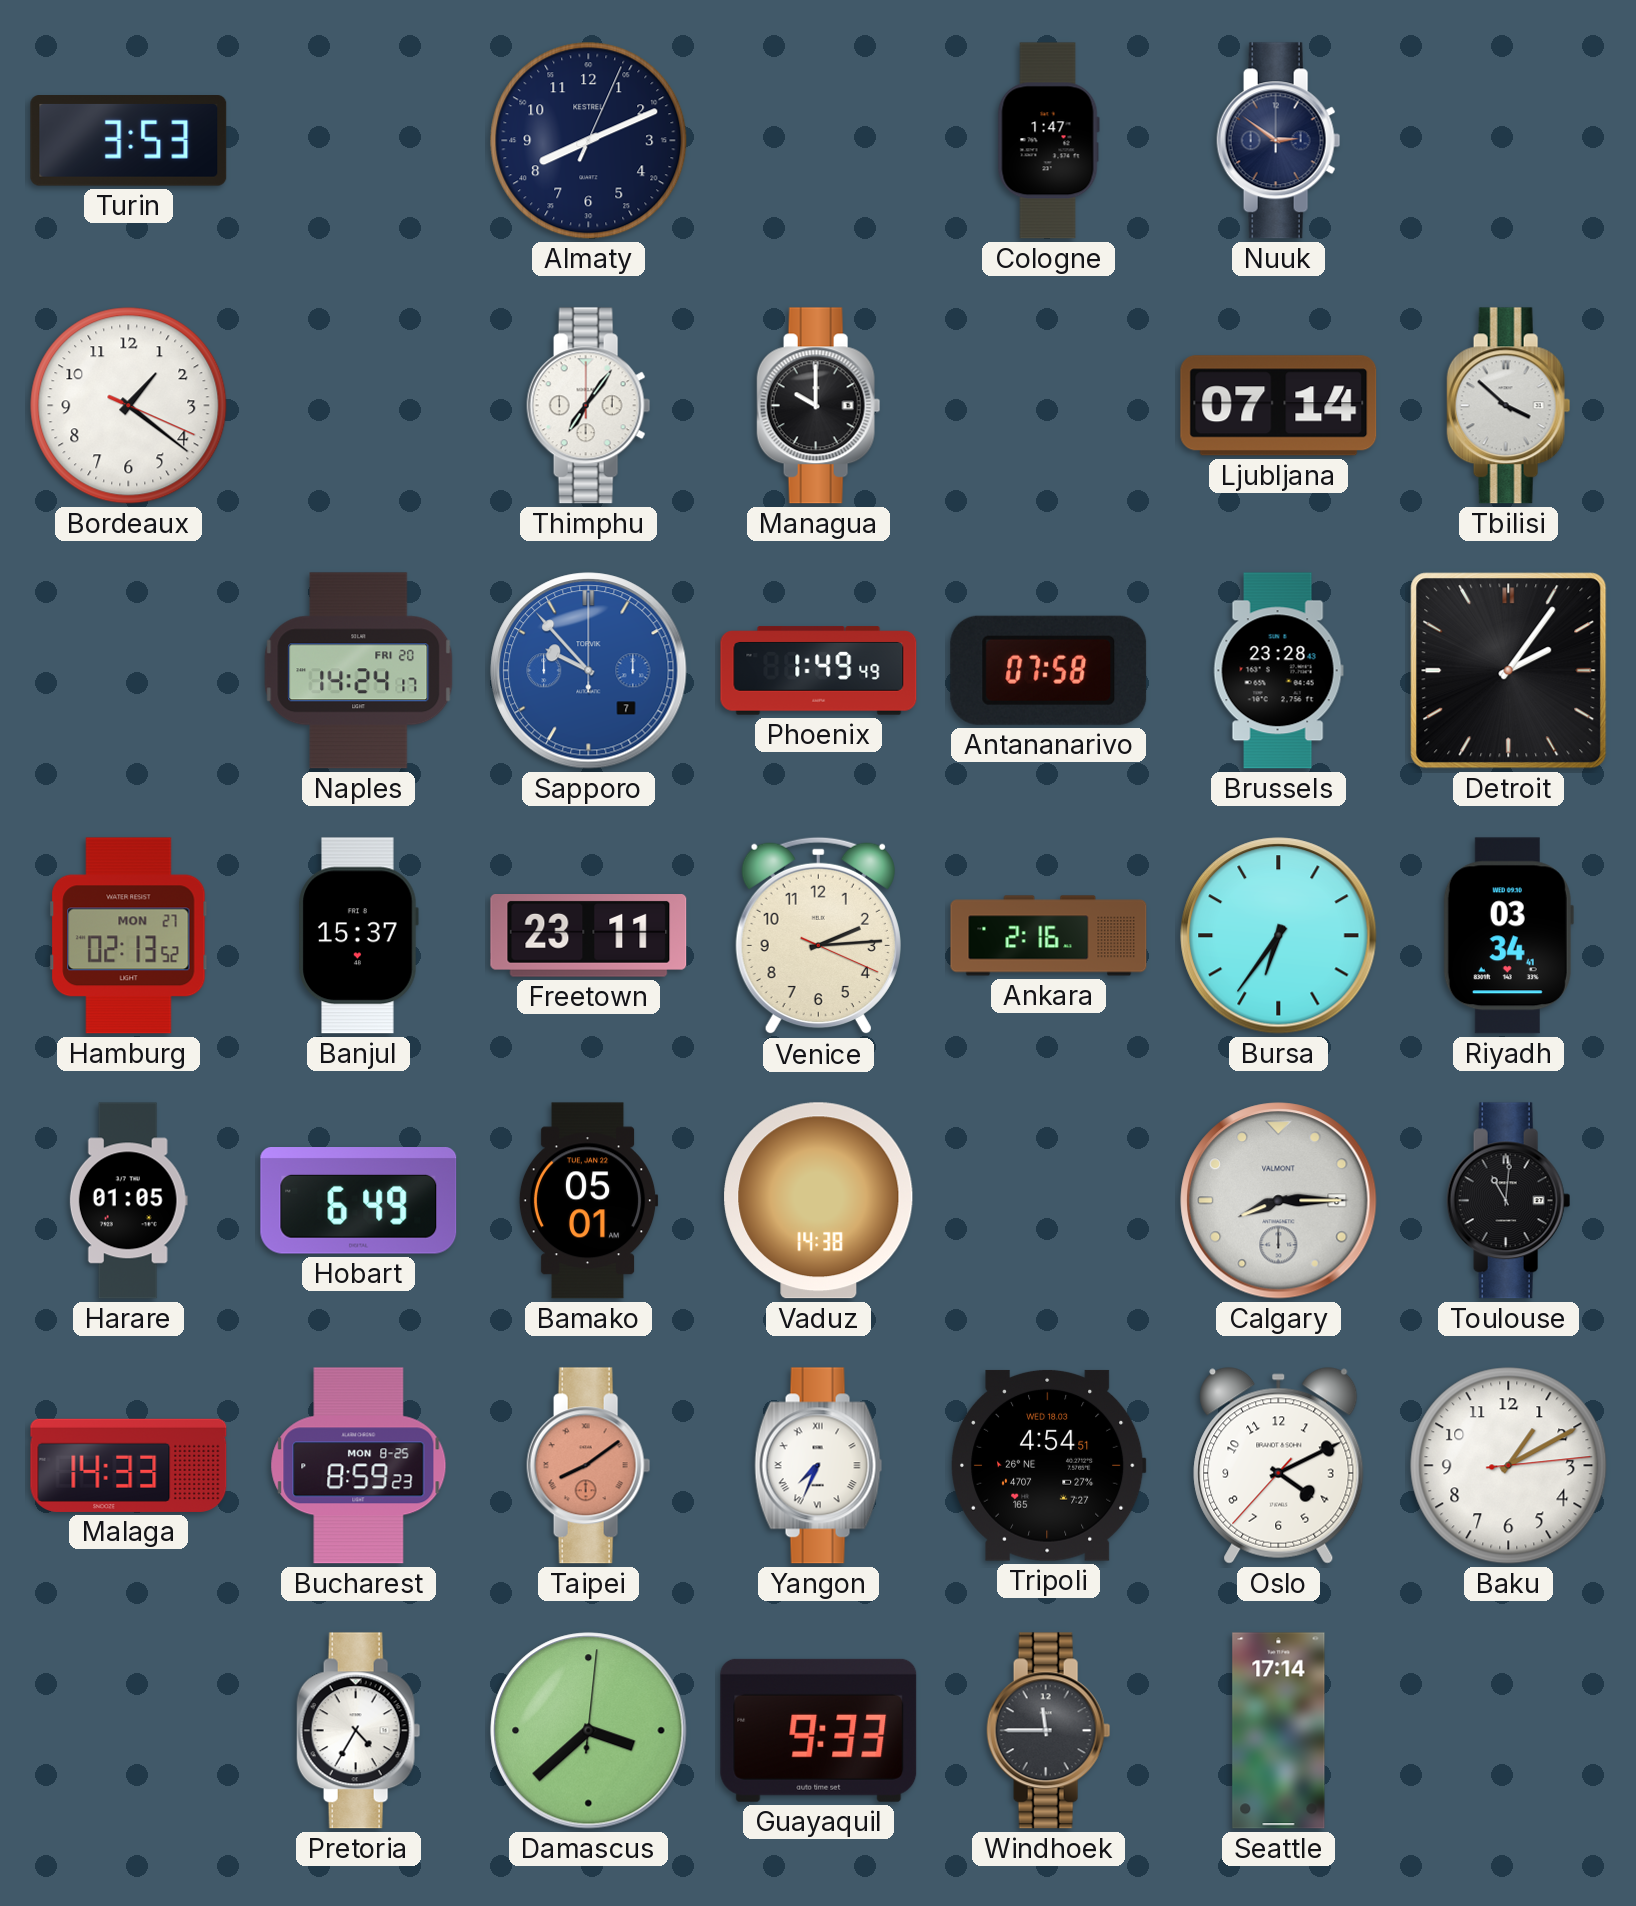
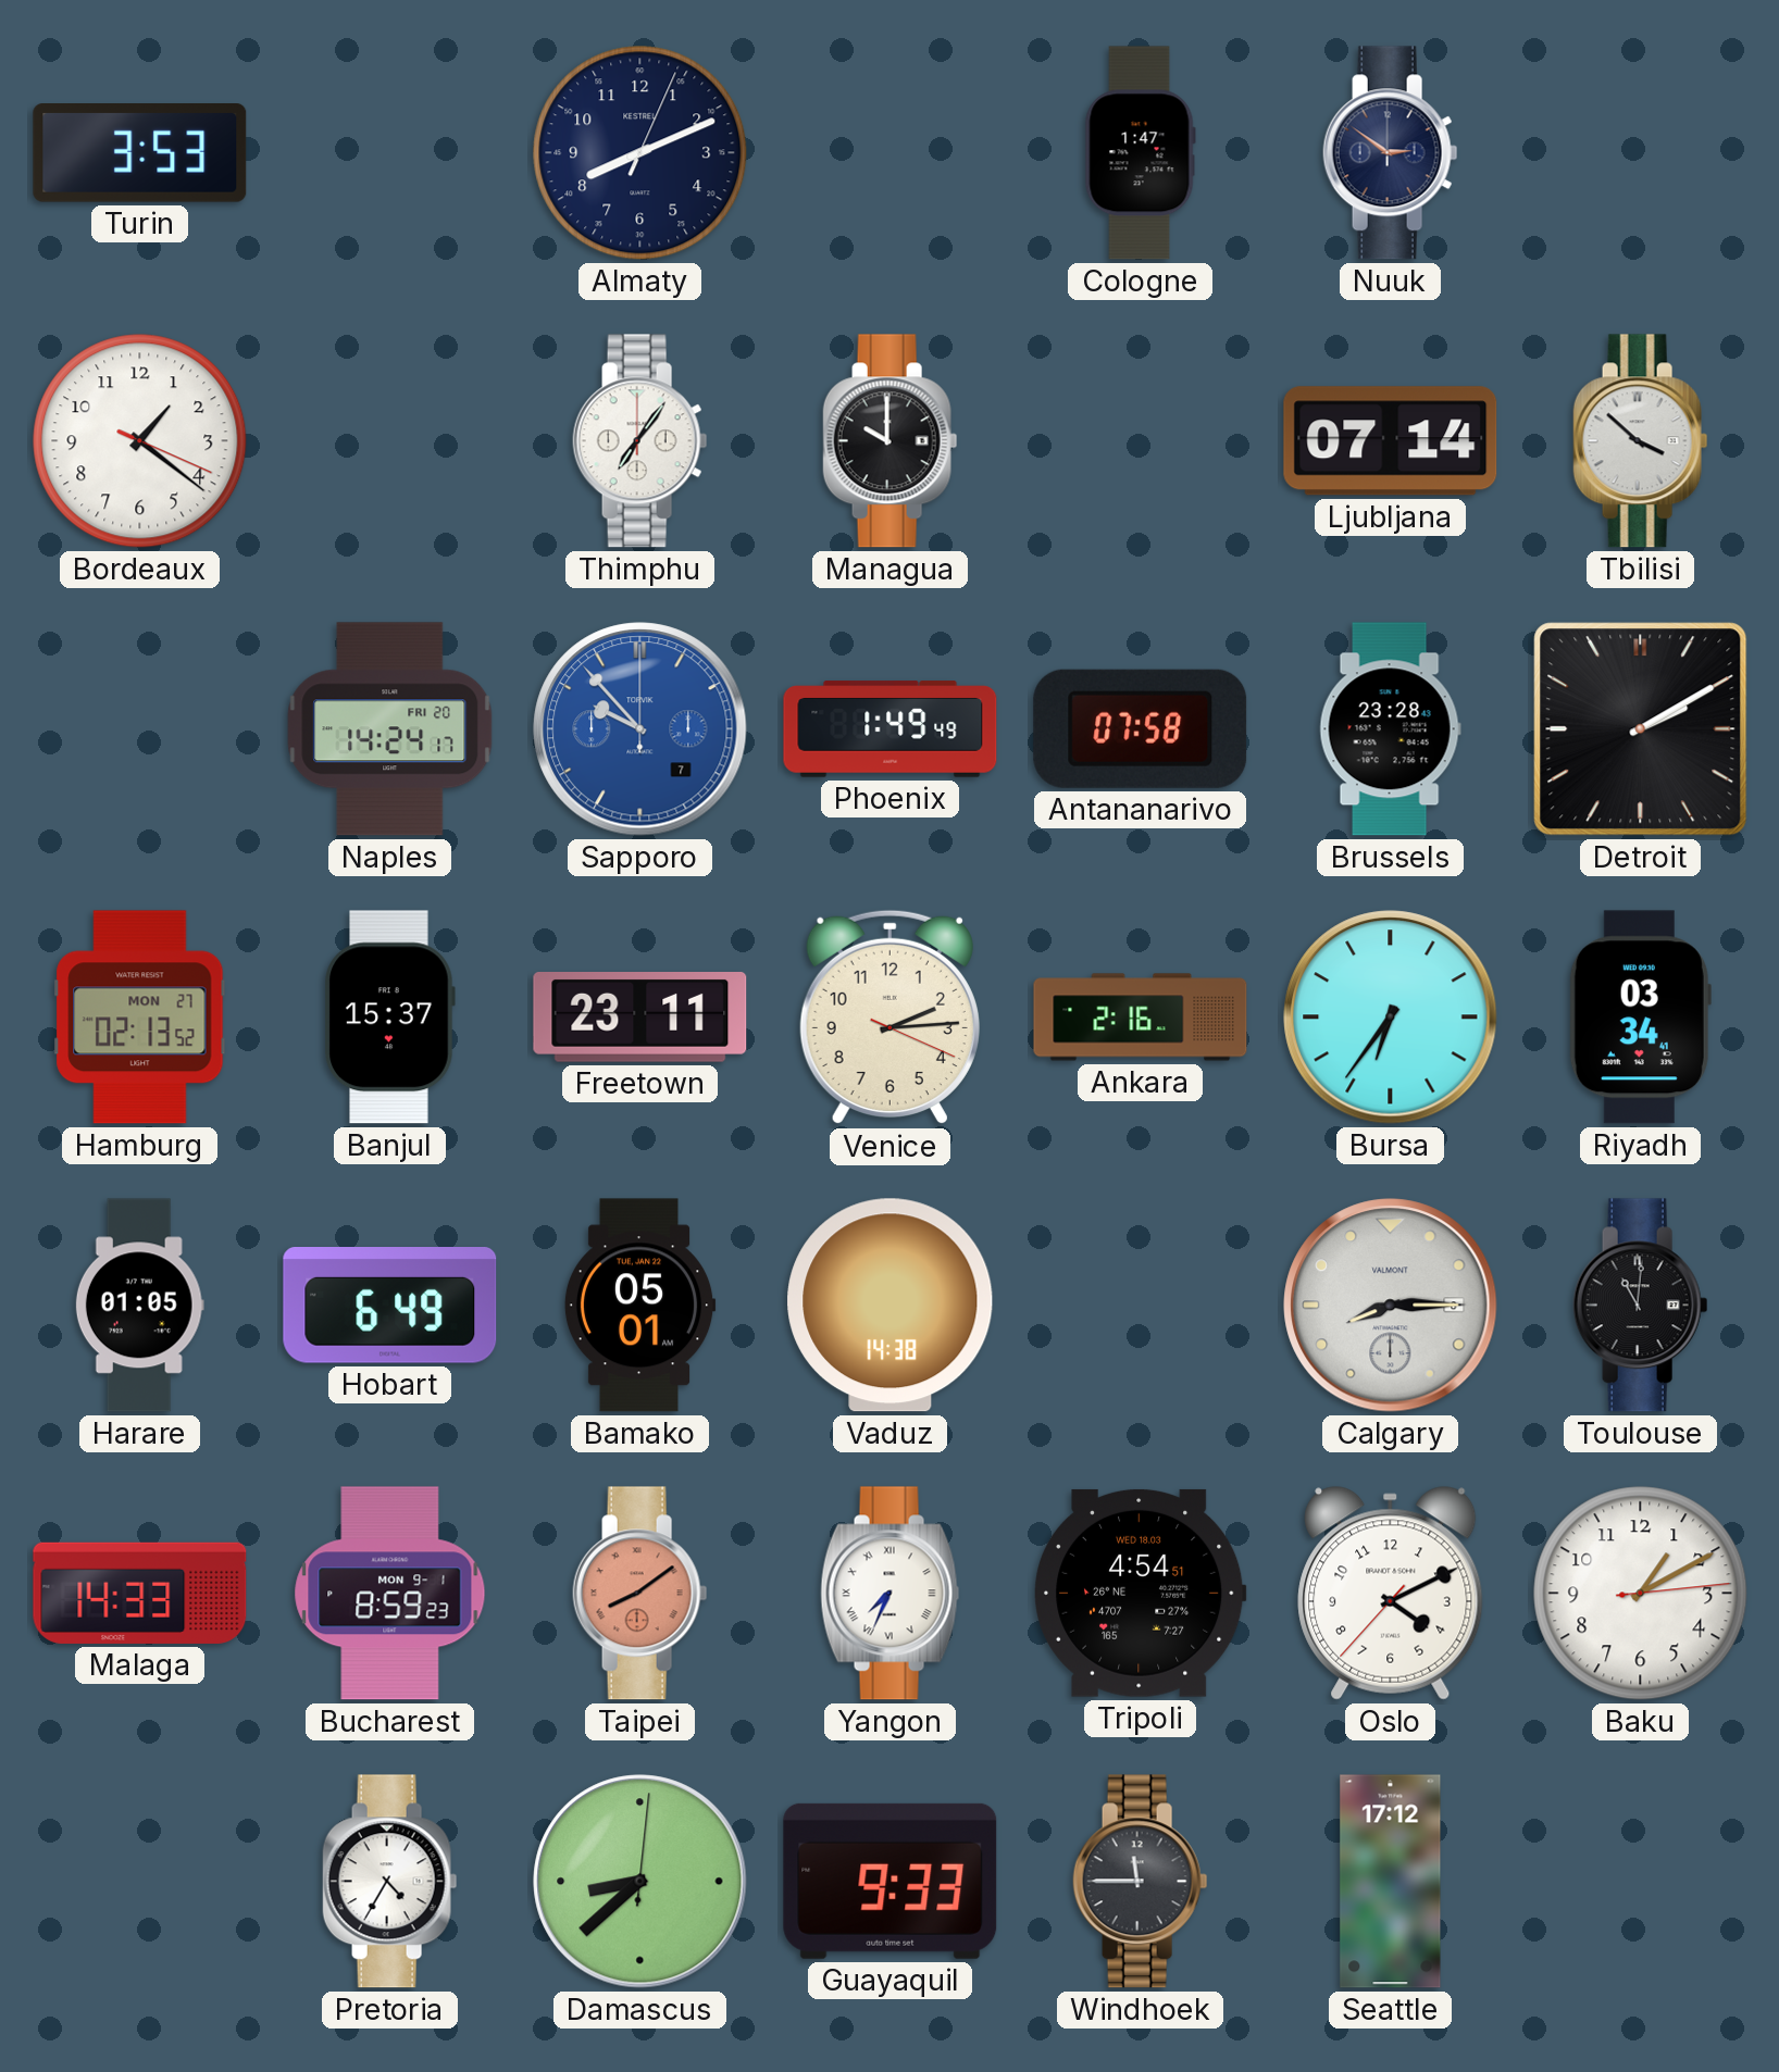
Detroit: 2:06 -> 2:10
Bucharest date: MON 8-25 -> MON 9-1
Damascus: 3:38 -> 8:38
Seattle: 17:14 -> 17:12
